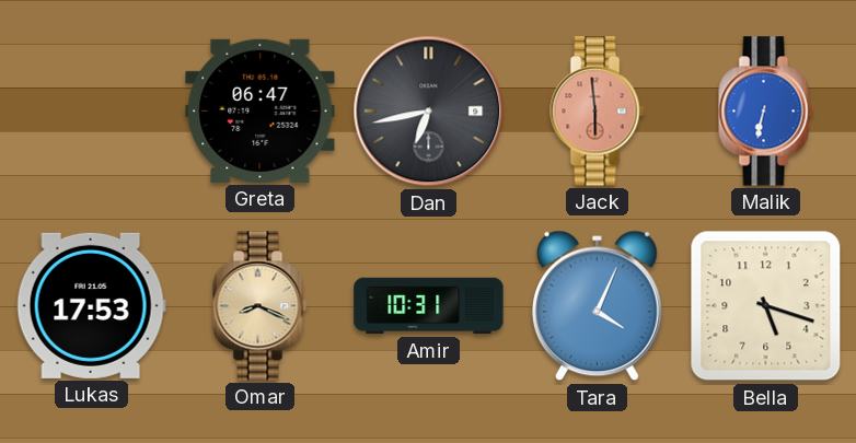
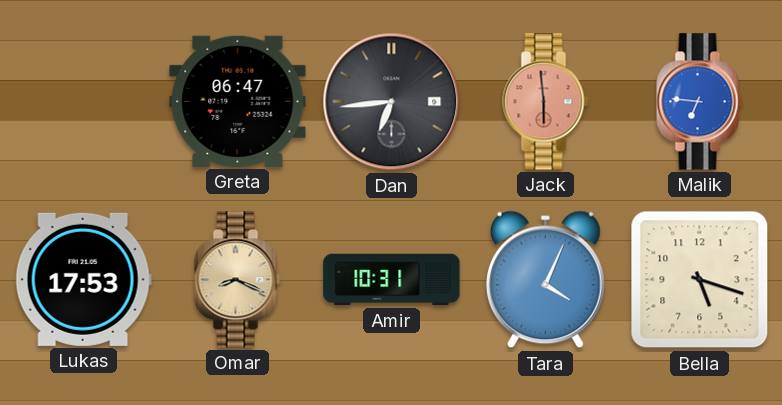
Dan: 6:43 -> 6:44
Malik: 6:32 -> 6:46
